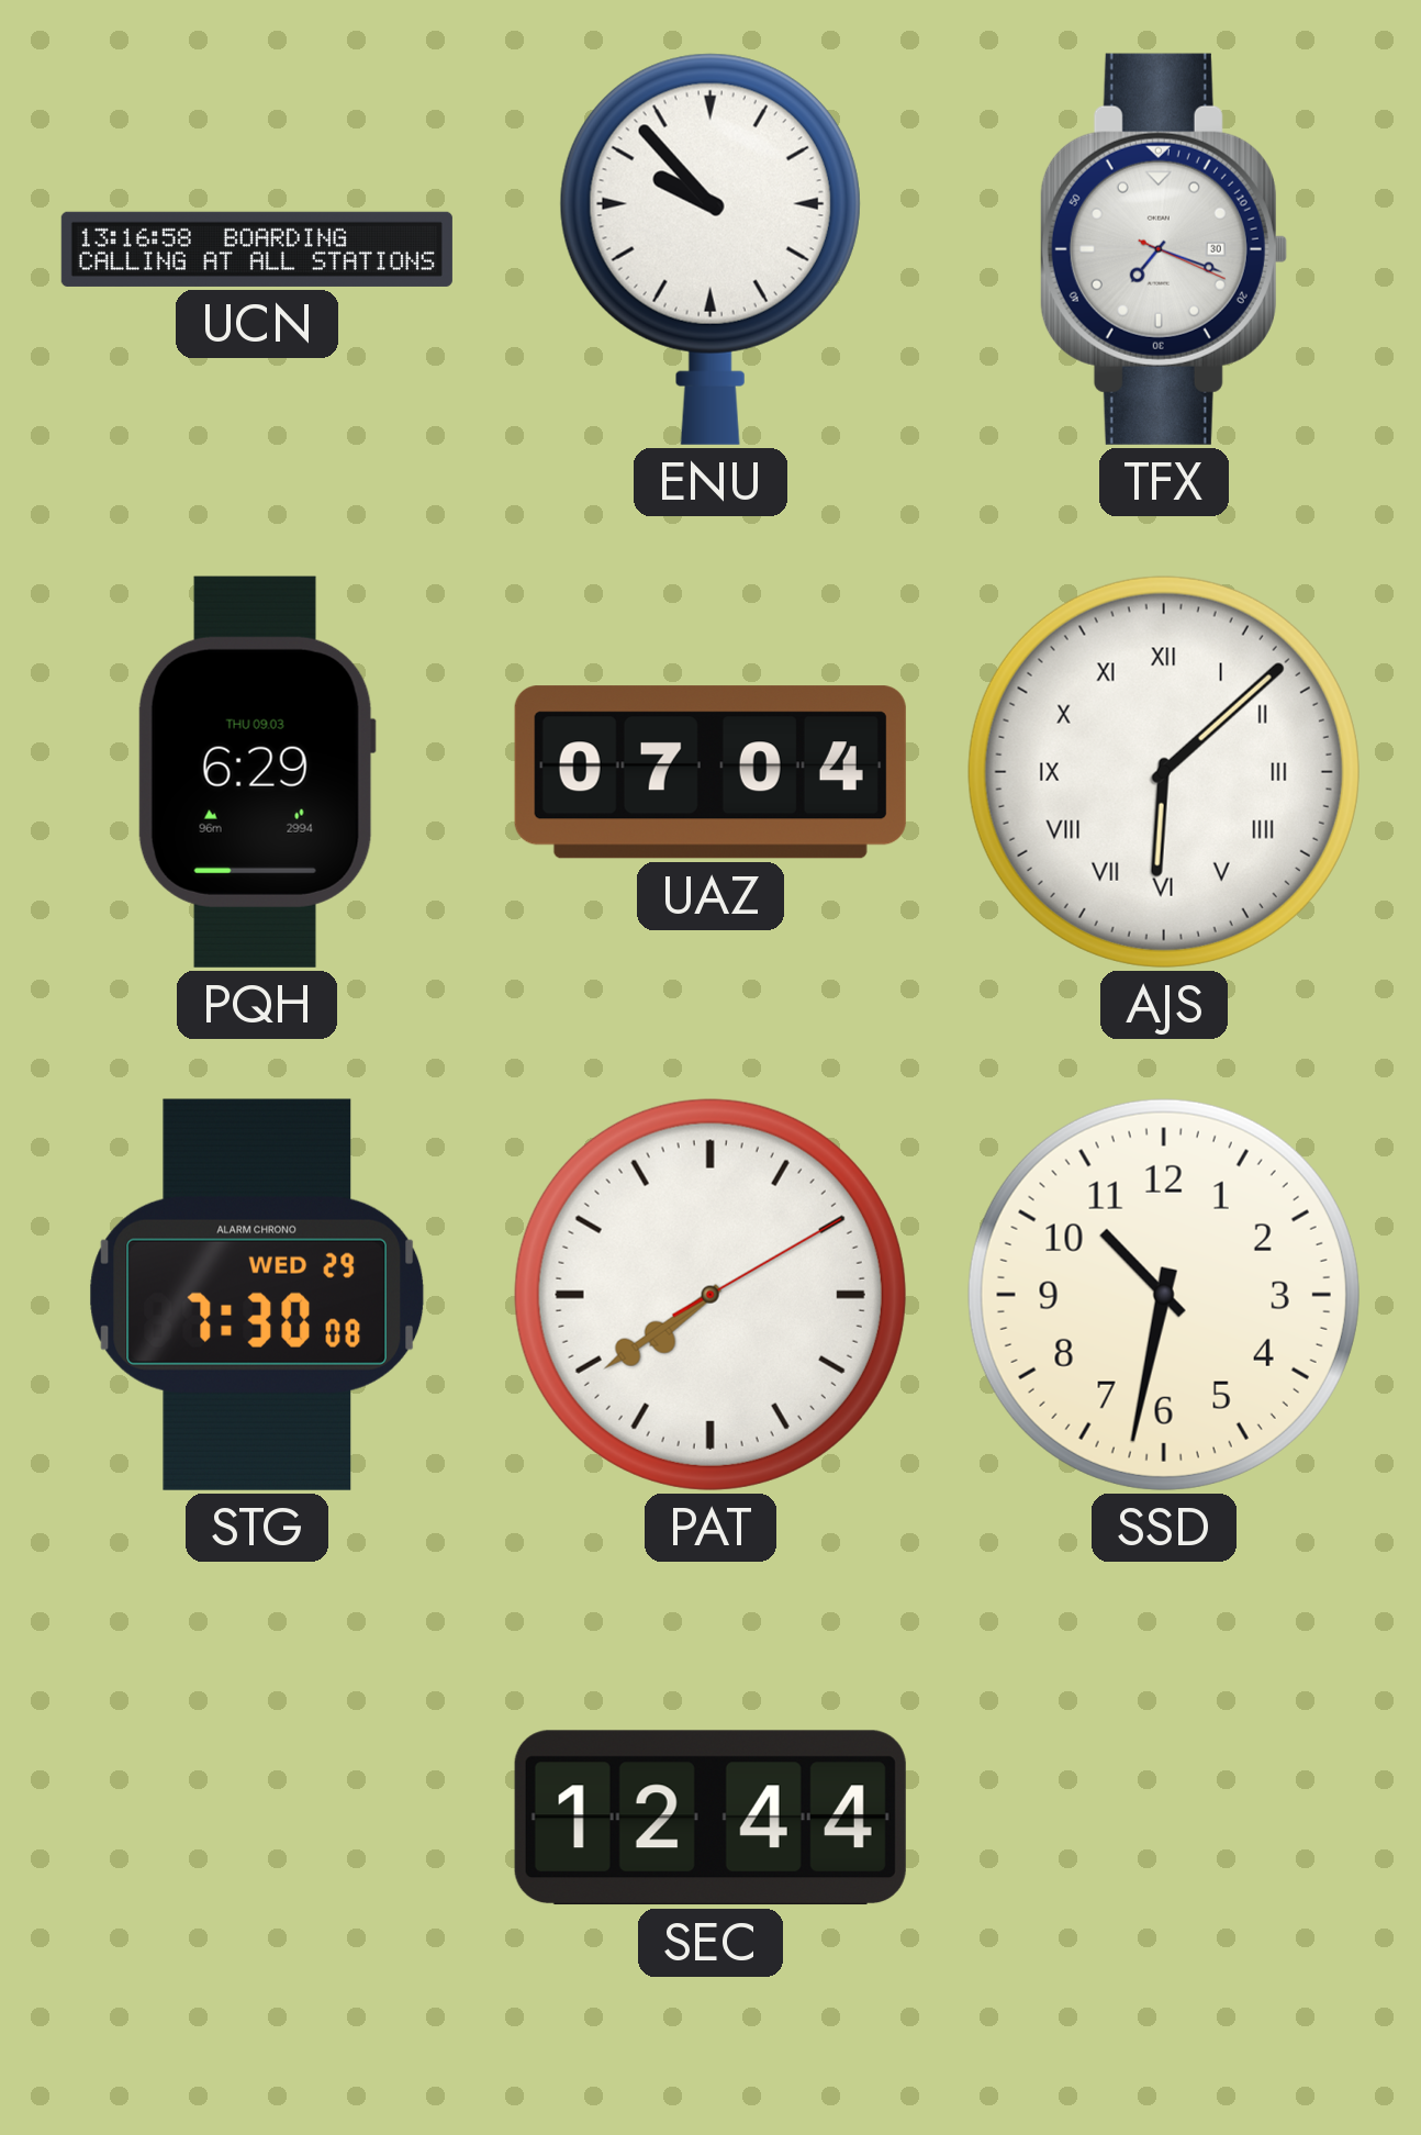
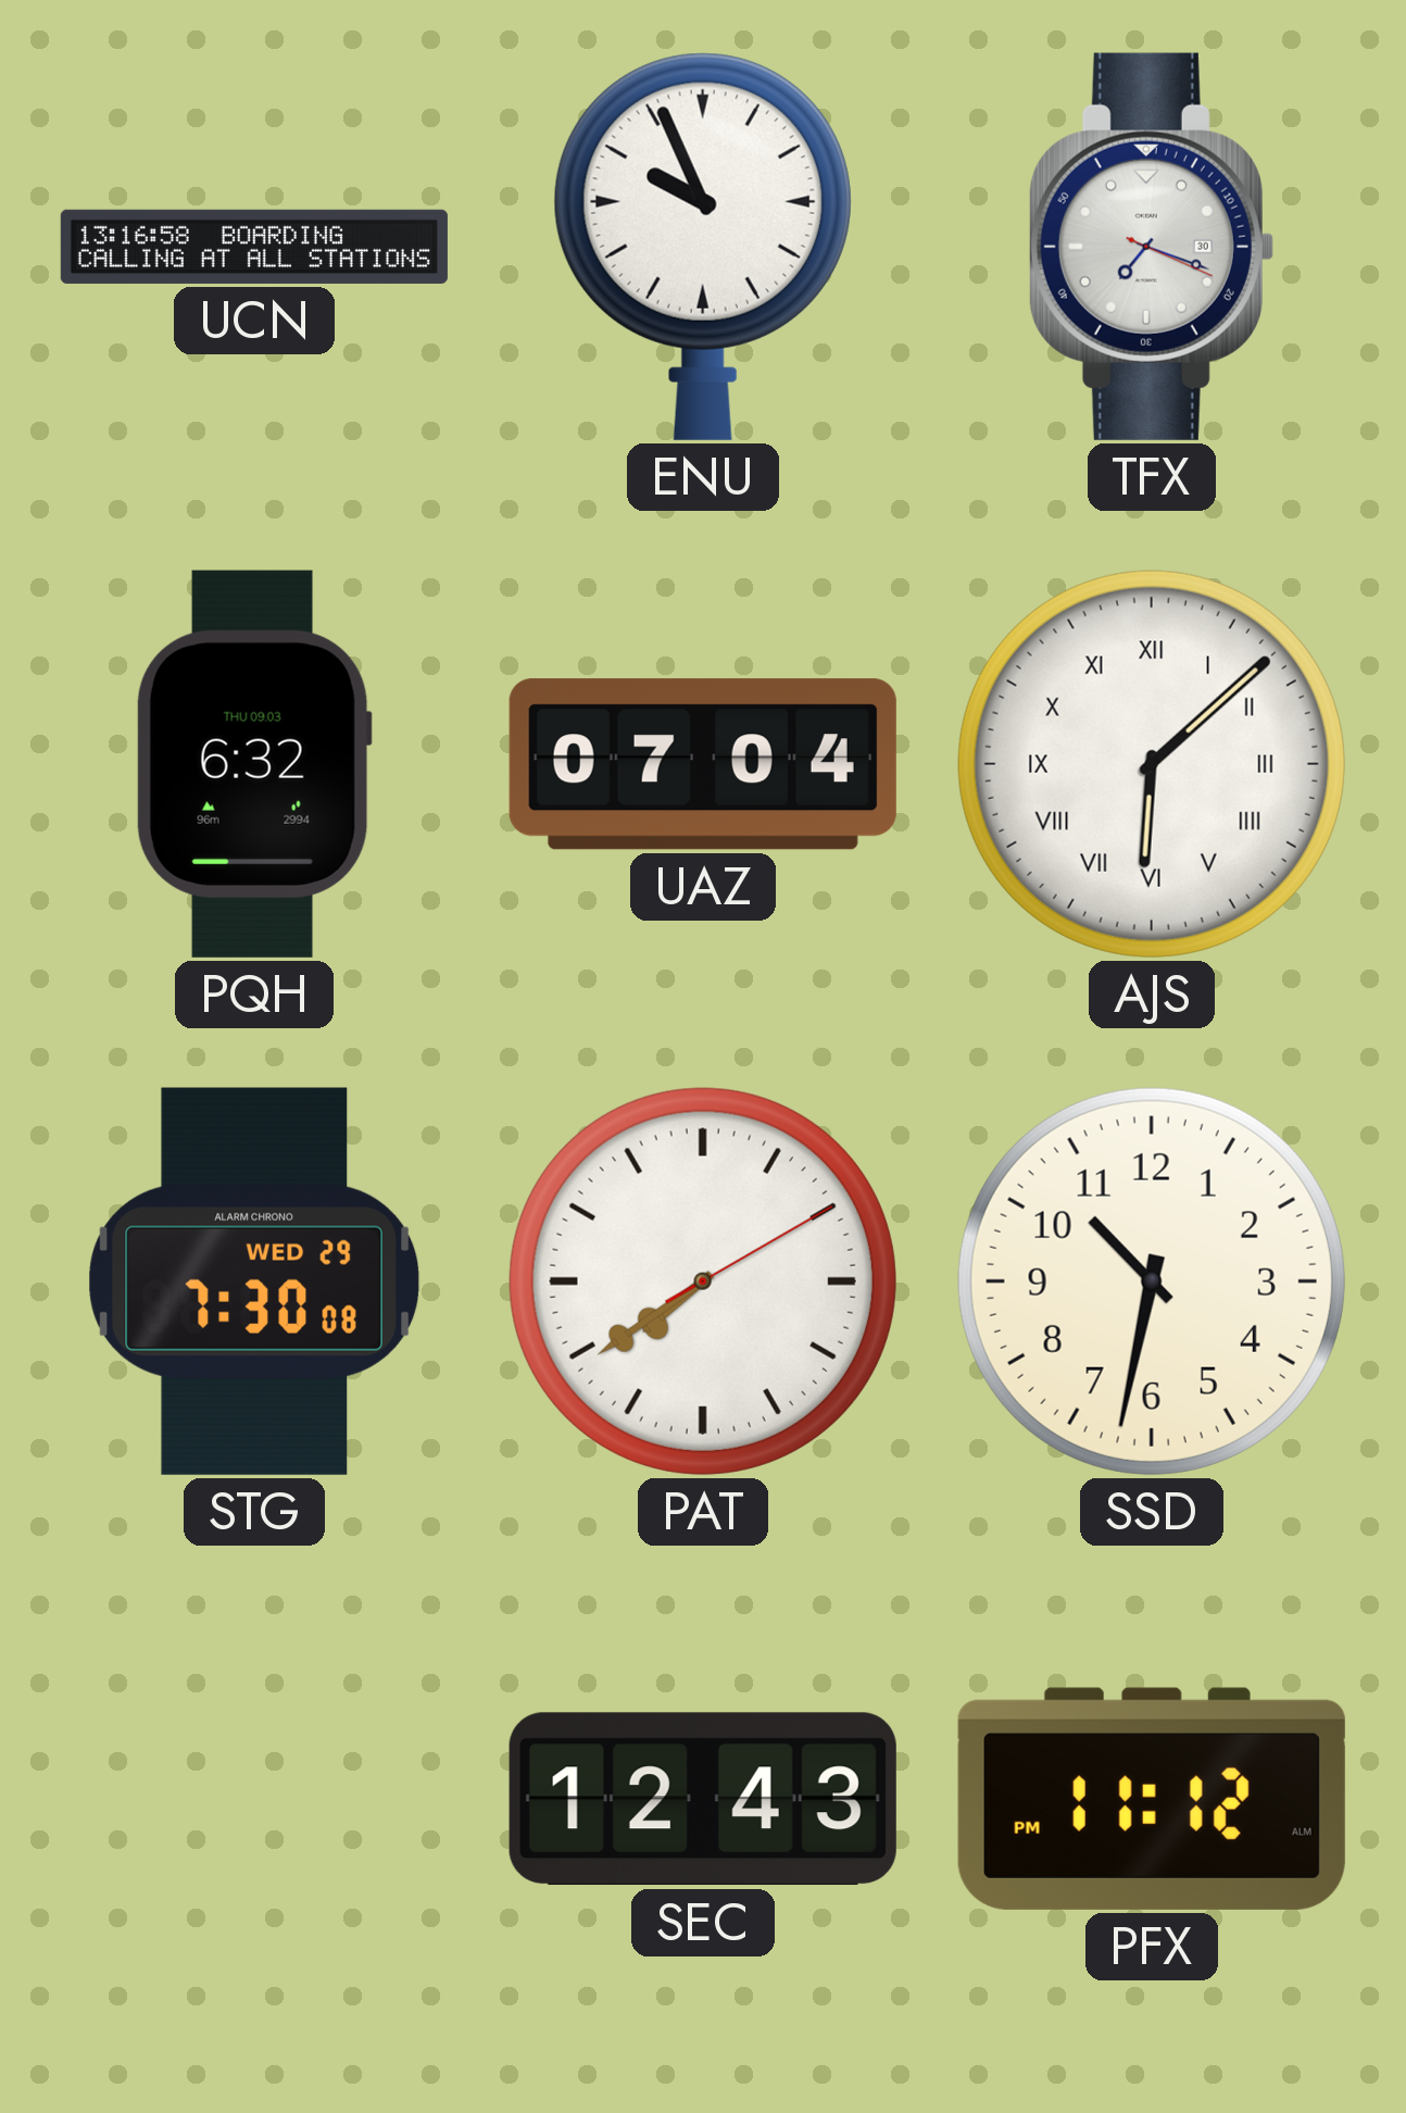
ENU: 9:53 -> 9:56
PQH: 6:29 -> 6:32
SEC: 12:44 -> 12:43
PFX: none -> 11:12
